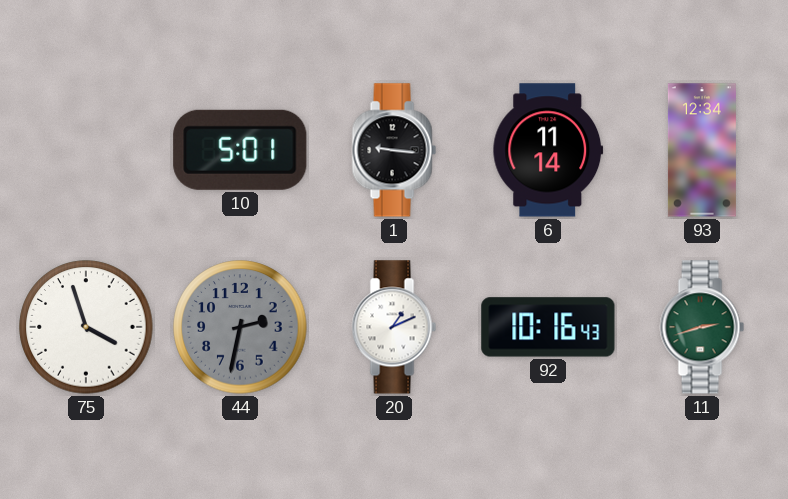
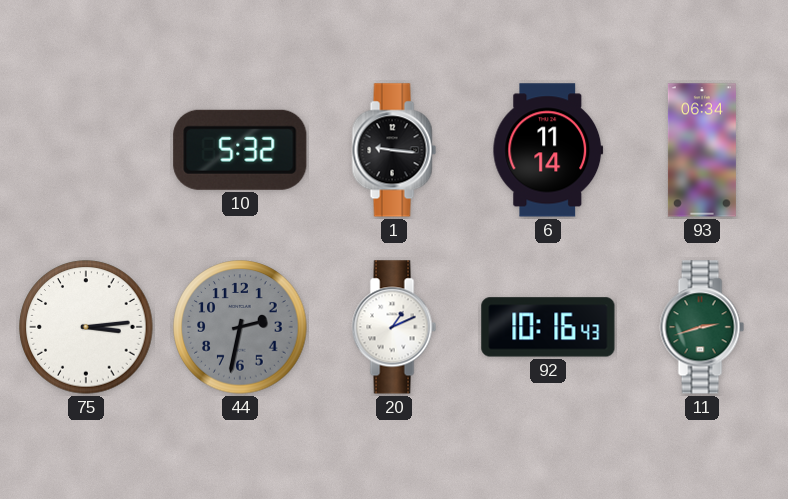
10: 5:01 -> 5:32
93: 12:34 -> 06:34
75: 3:57 -> 3:14
